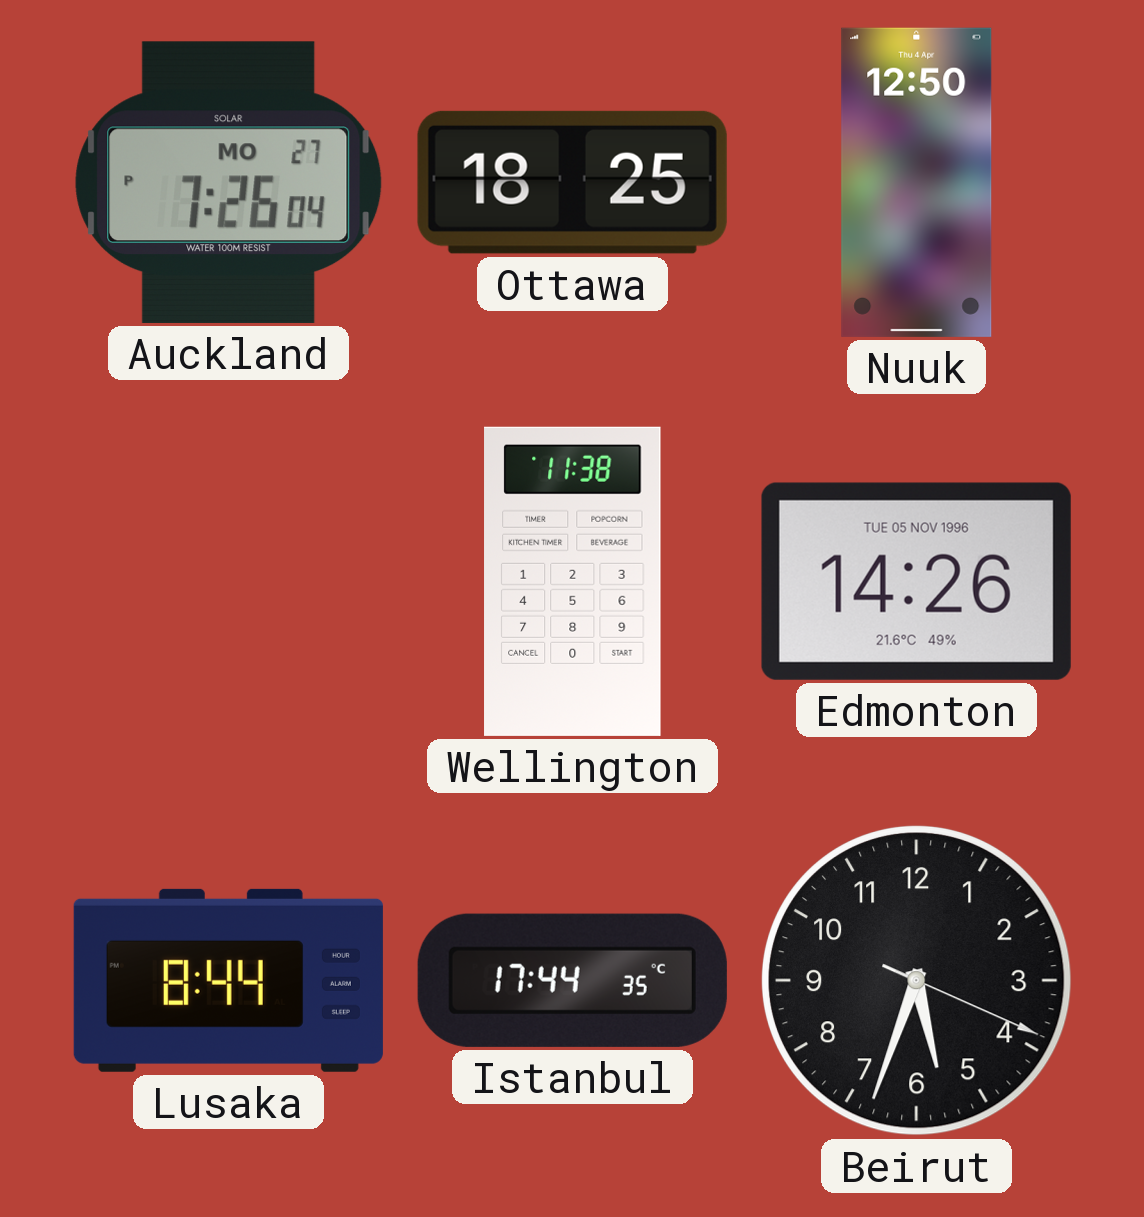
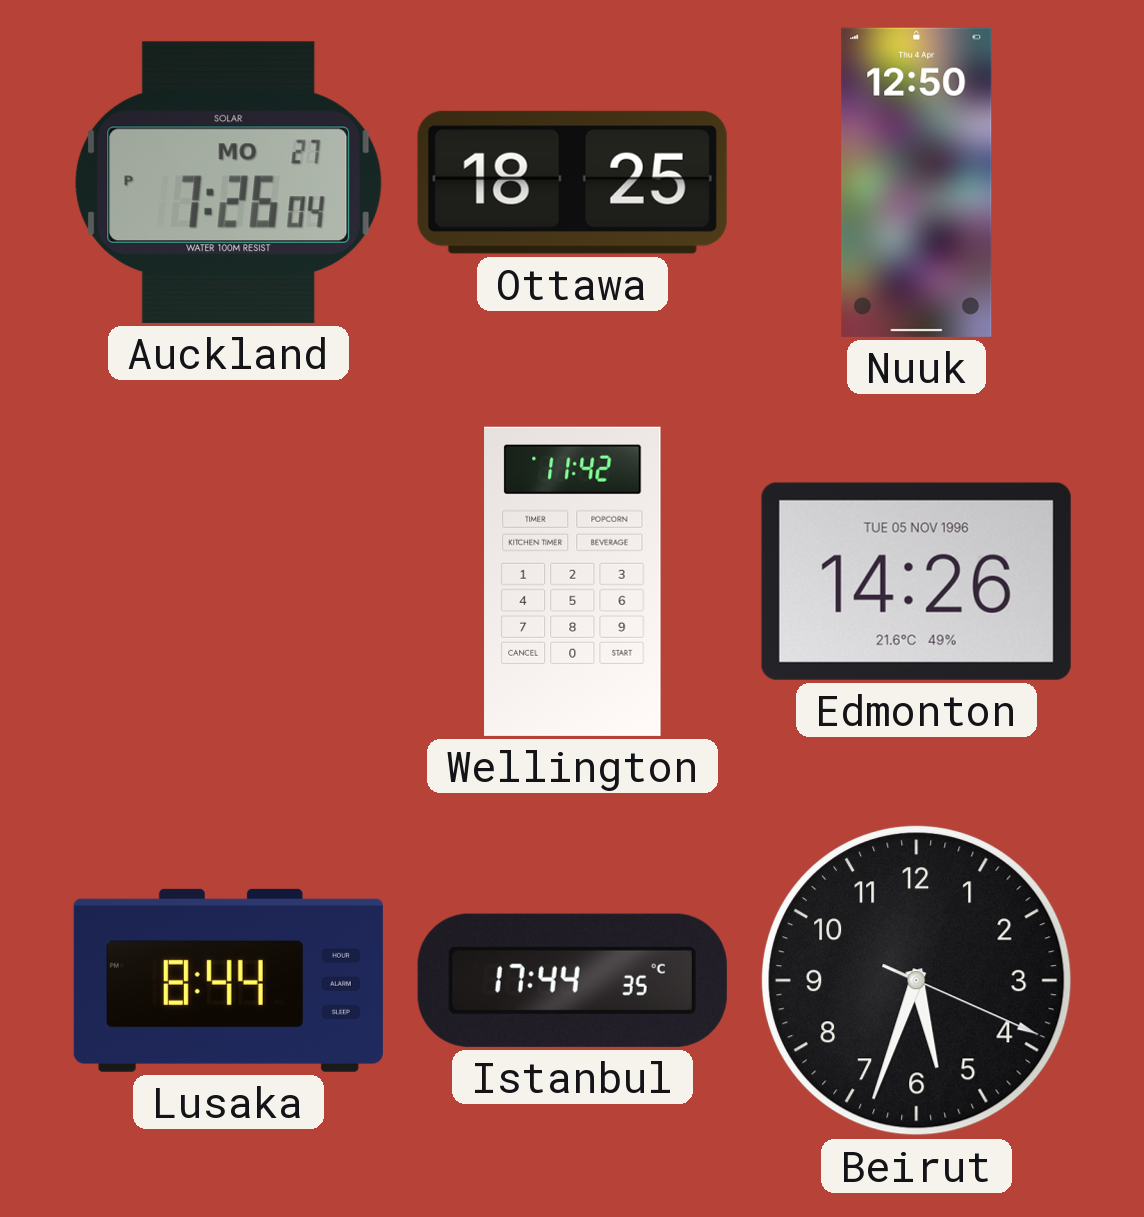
Wellington: 11:38 -> 11:42
